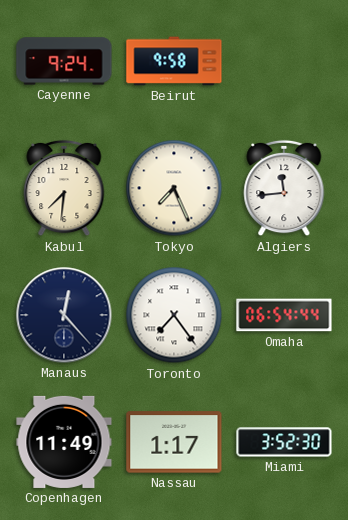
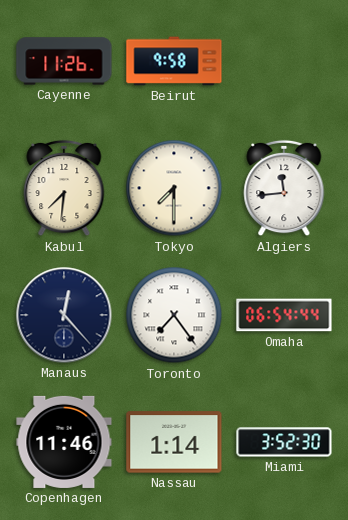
Cayenne: 9:24 -> 11:26
Tokyo: 7:26 -> 7:30
Copenhagen: 11:49 -> 11:46
Nassau: 1:17 -> 1:14
